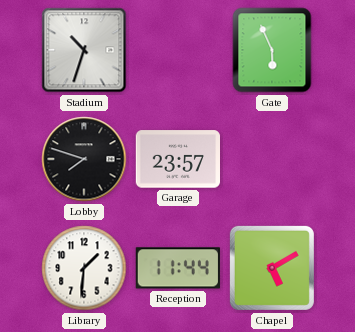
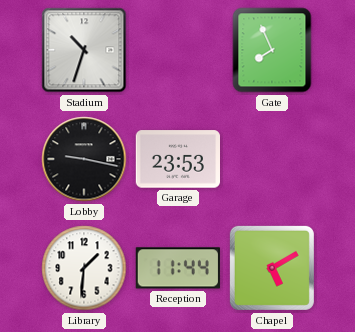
Gate: 5:56 -> 7:56
Lobby: 7:48 -> 9:17
Garage: 23:57 -> 23:53
